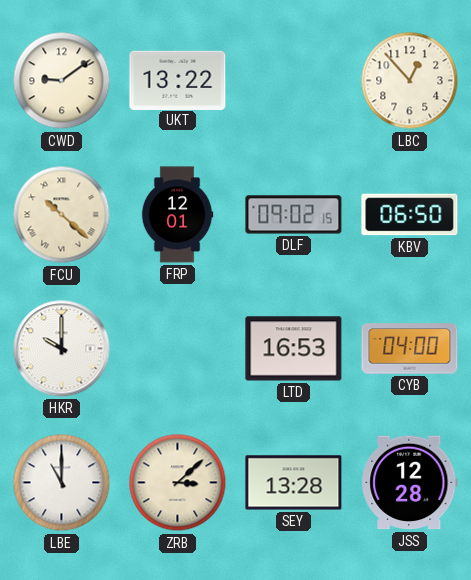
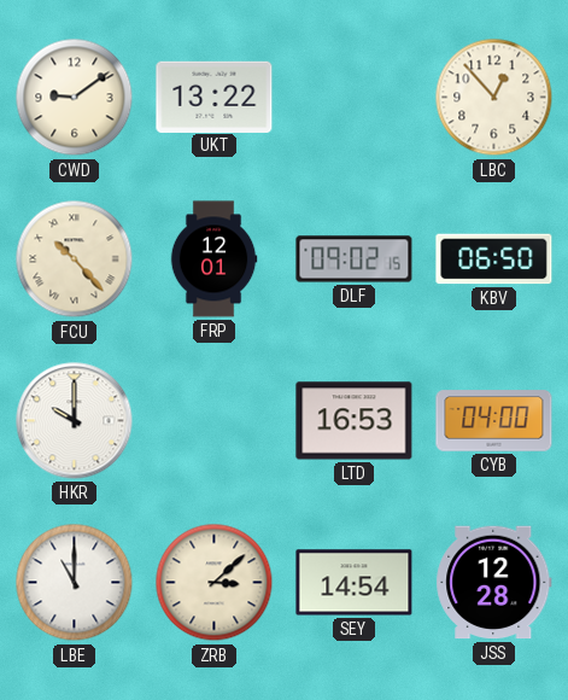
FCU: 10:22 -> 10:23
SEY: 13:28 -> 14:54
